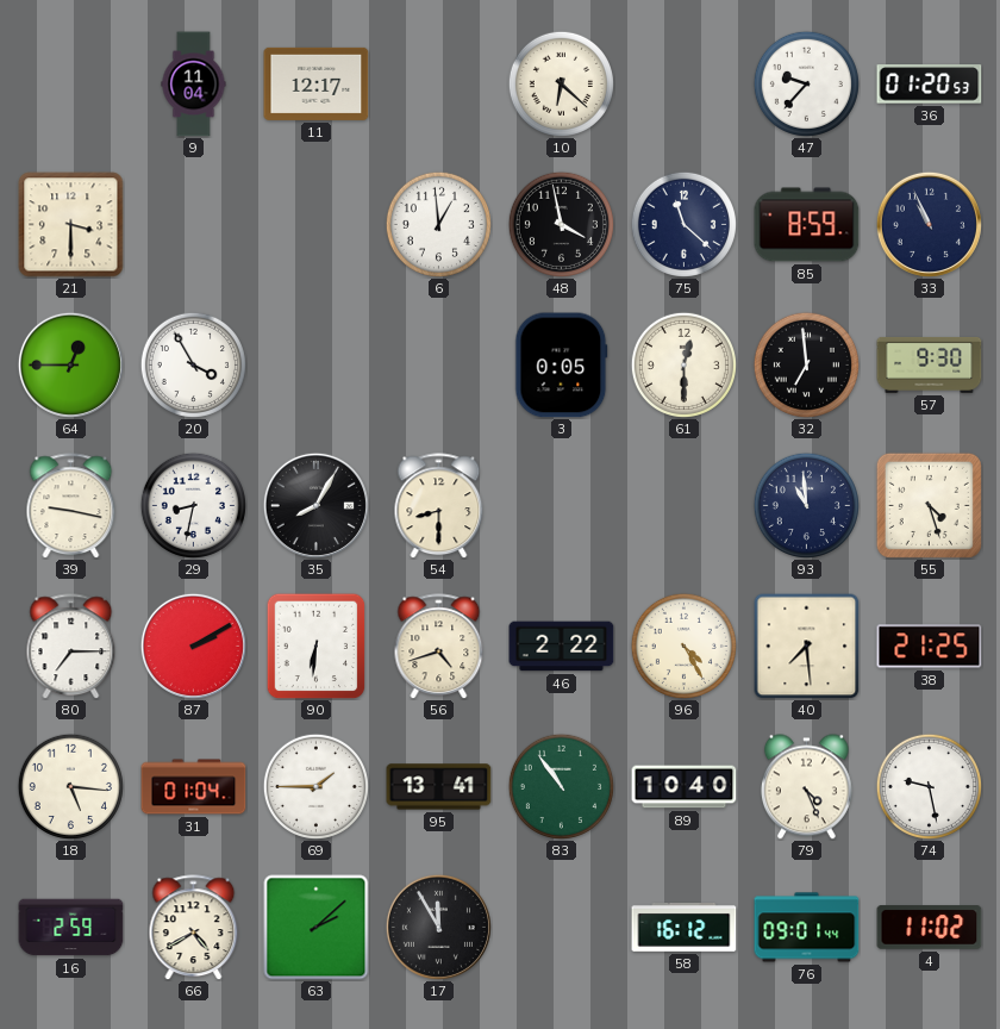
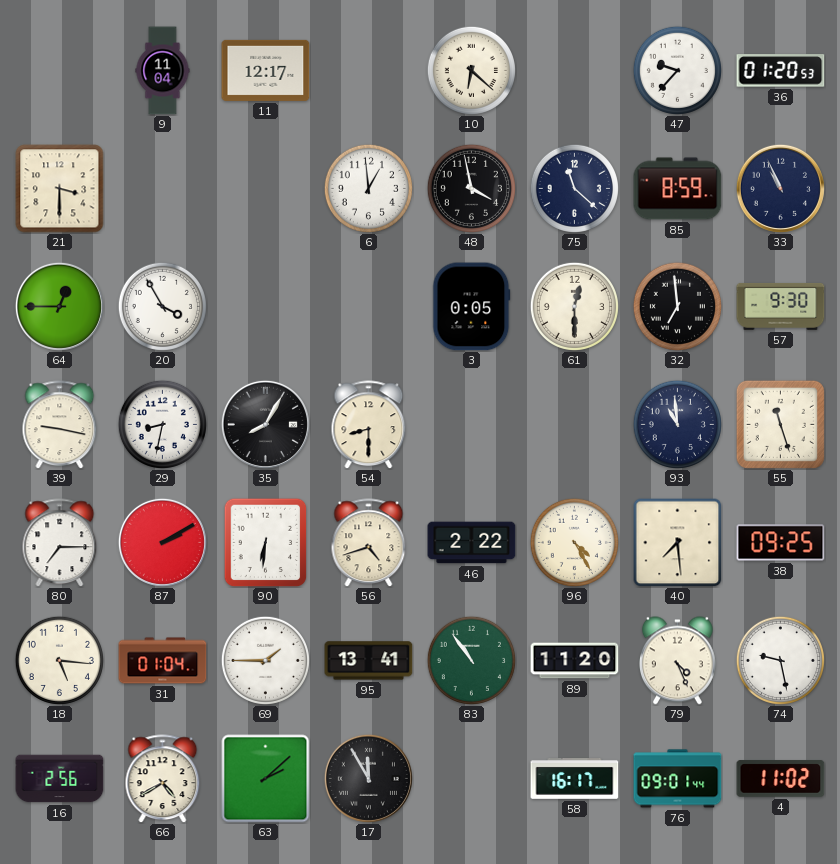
55: 4:27 -> 11:27
38: 21:25 -> 09:25
89: 10:40 -> 11:20
16: 2:59 -> 2:56
58: 16:12 -> 16:17
